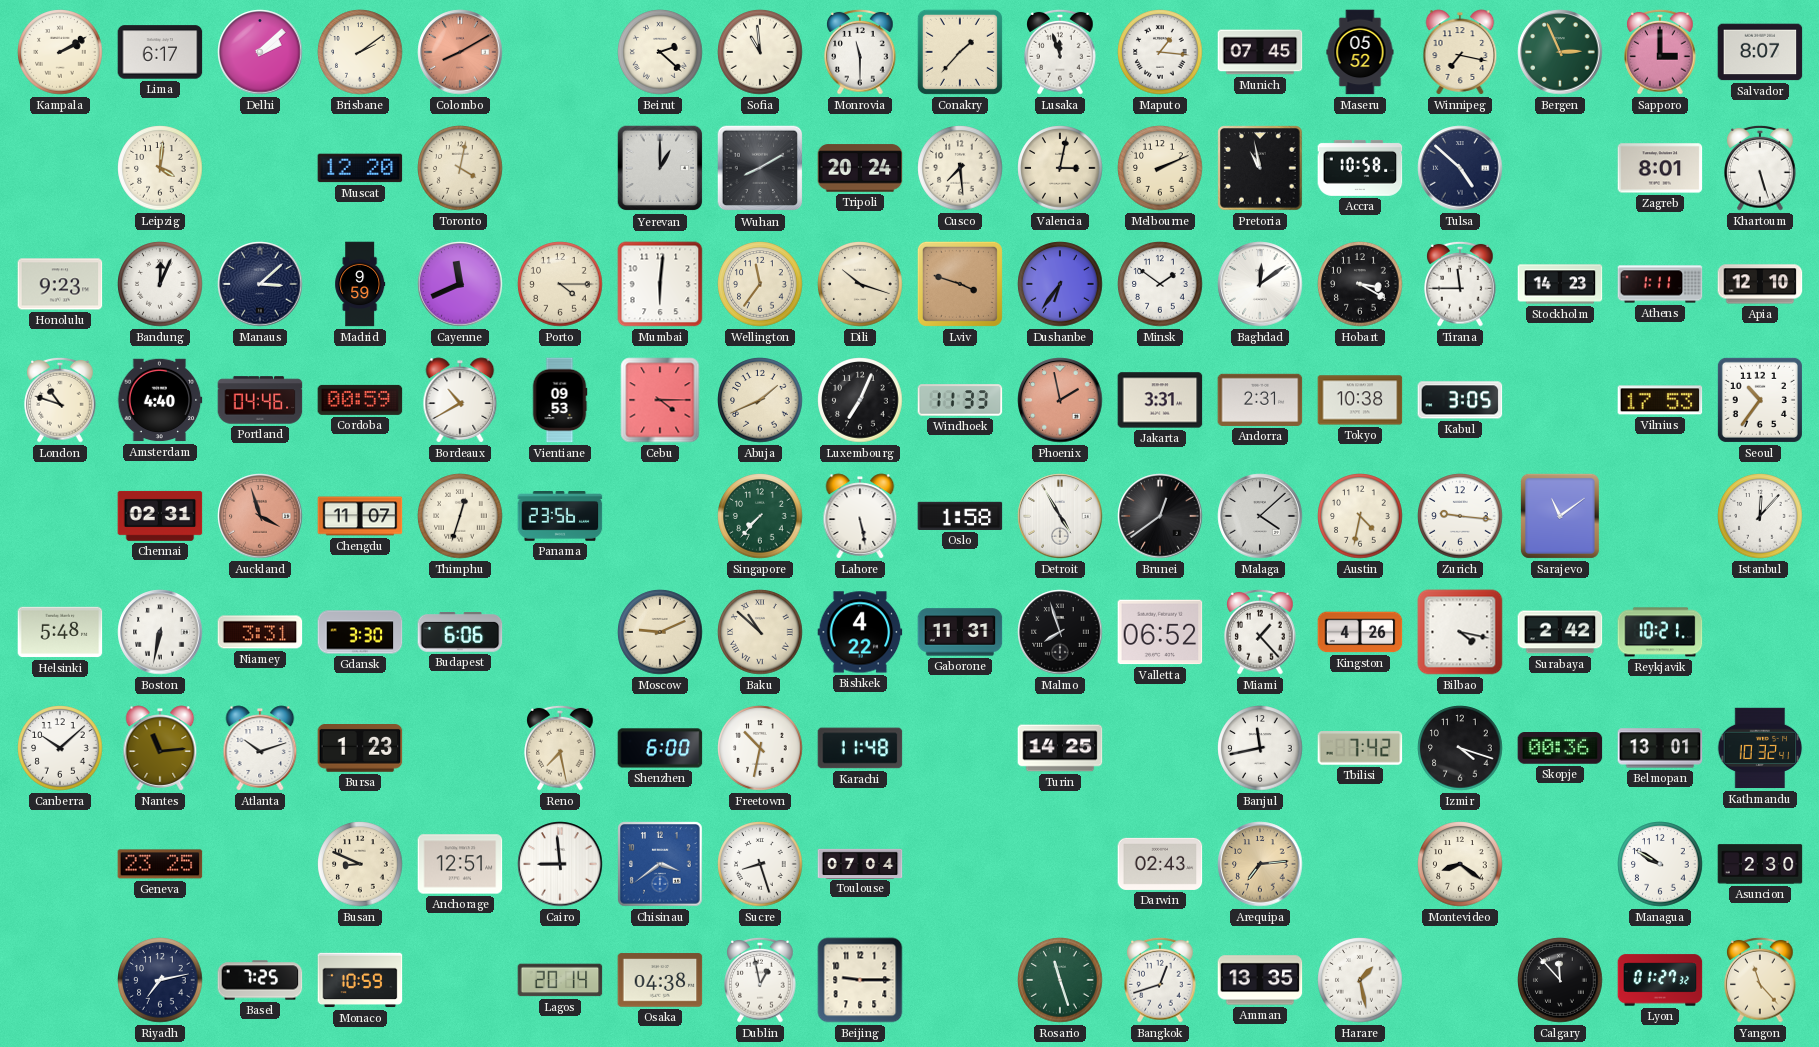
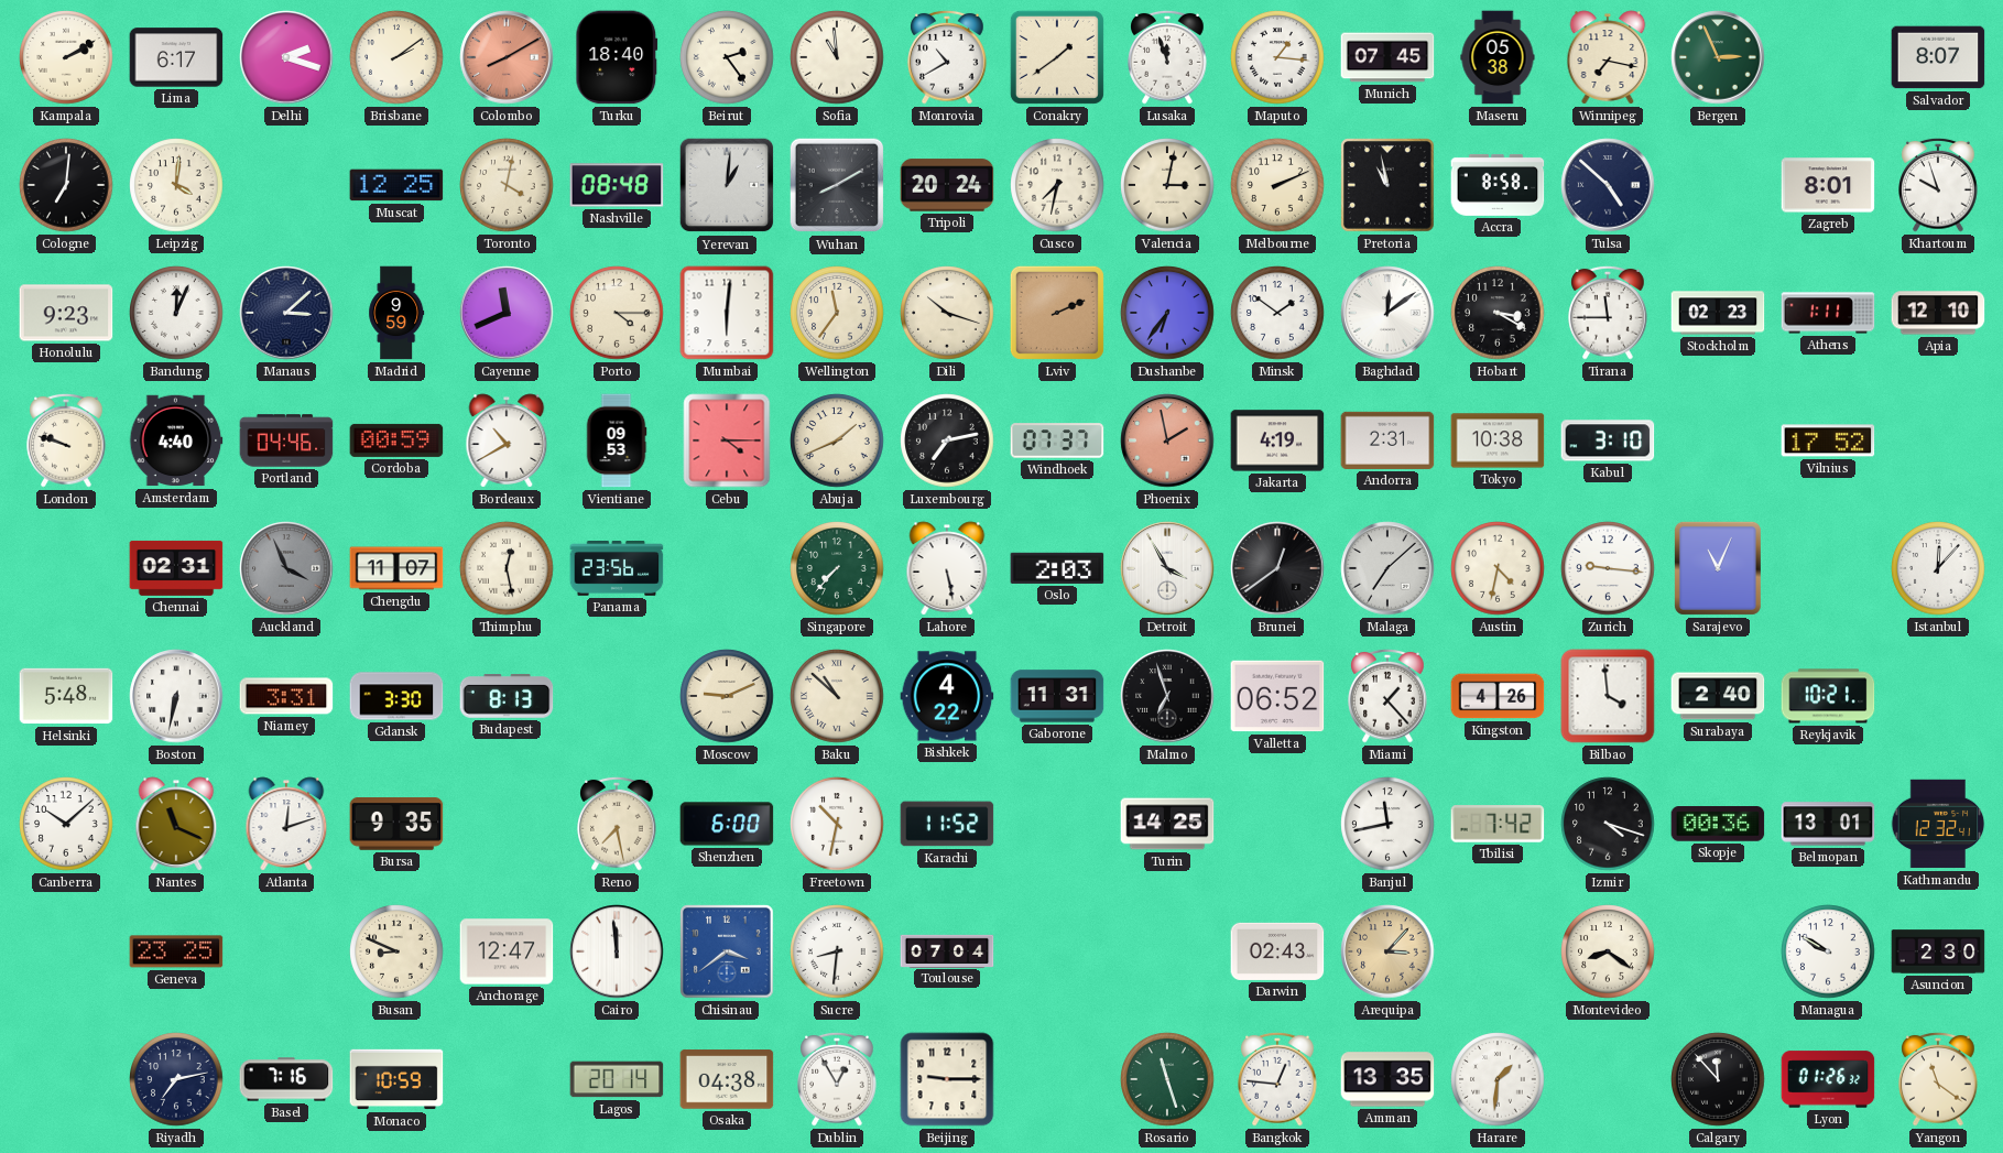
Delhi: 2:08 -> 2:18
Turku: none -> 18:40
Beirut: 2:22 -> 2:24
Monrovia: 11:30 -> 10:40
Conakry: 1:37 -> 1:39
Maseru: 05:52 -> 05:38
Sapporo: 3:00 -> none
Cologne: none -> 7:01
Muscat: 12:20 -> 12:25
Nashville: none -> 08:48
Yerevan: 1:00 -> 1:01
Cusco: 7:29 -> 7:32
Accra: 10:58 -> 8:58
Khartoum: 5:27 -> 9:57
Lviv: 3:48 -> 2:11
Stockholm: 14:23 -> 02:23
London: 10:48 -> 9:48
Luxembourg: 7:04 -> 7:13
Windhoek: 11:33 -> 07:37
Jakarta: 3:31 -> 4:19
Kabul: 3:05 -> 3:10
Vilnius: 17:53 -> 17:52
Seoul: 10:36 -> none
Auckland: 3:57 -> 3:56
Auckland dial: salmon -> grey
Thimphu: 12:33 -> 12:28
Oslo: 1:58 -> 2:03
Detroit: 4:55 -> 3:55
Malaga: 4:08 -> 7:08
Sarajevo: 11:09 -> 11:04
Budapest: 6:06 -> 8:13
Malmo: 7:57 -> 6:57
Bilbao: 4:17 -> 3:59
Surabaya: 2:42 -> 2:40
Nantes: 11:14 -> 11:19
Atlanta: 10:12 -> 12:12
Bursa: 1:23 -> 9:35
Karachi: 11:48 -> 11:52
Kathmandu: 10:32 -> 12:32
Anchorage: 12:51 -> 12:47
Cairo: 8:59 -> 11:59
Sucre: 8:27 -> 8:31
Arequipa: 7:14 -> 3:07
Basel: 7:25 -> 7:16
Dublin: 12:58 -> 12:55
Bangkok: 12:42 -> 12:46
Harare: 1:28 -> 1:31
Lyon: 01:27 -> 01:26
Yangon: 11:23 -> 11:21
